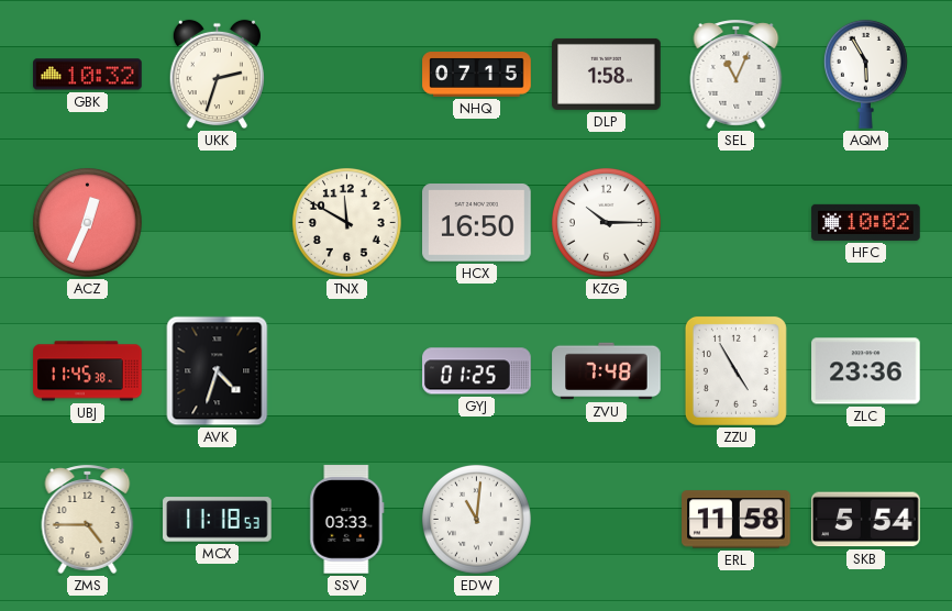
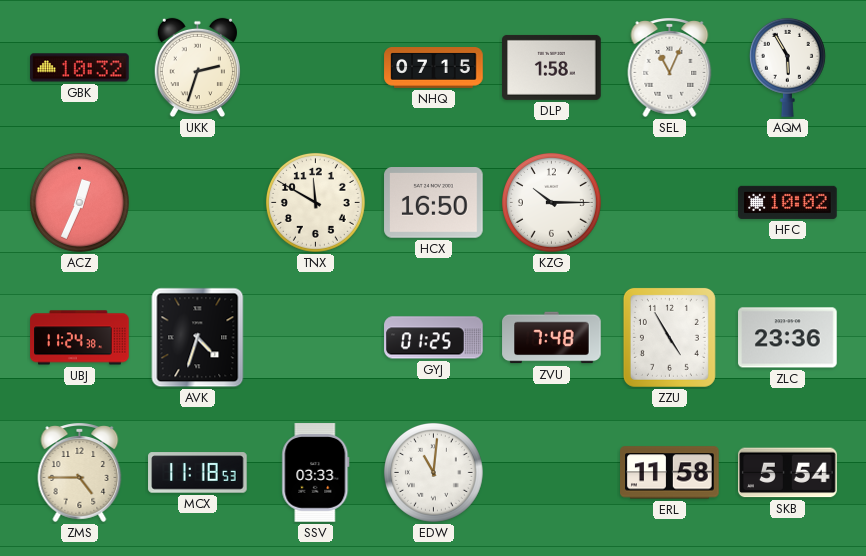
UBJ: 11:45 -> 11:24
